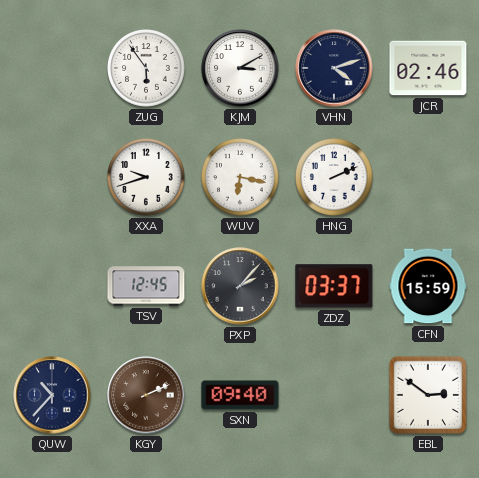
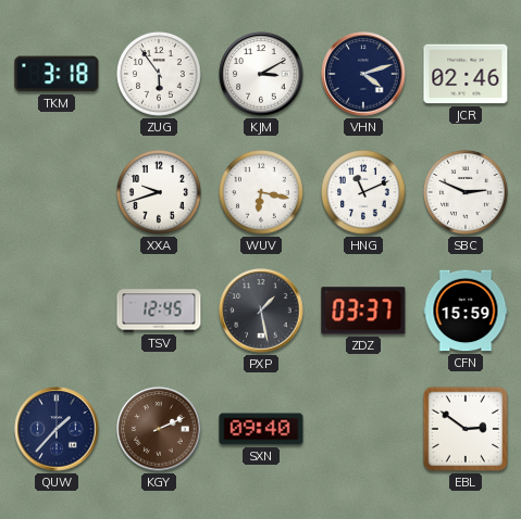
TKM: none -> 3:18
HNG: 2:11 -> 11:11
SBC: none -> 2:49
PXP: 2:07 -> 1:28
QUW: 10:37 -> 1:37
